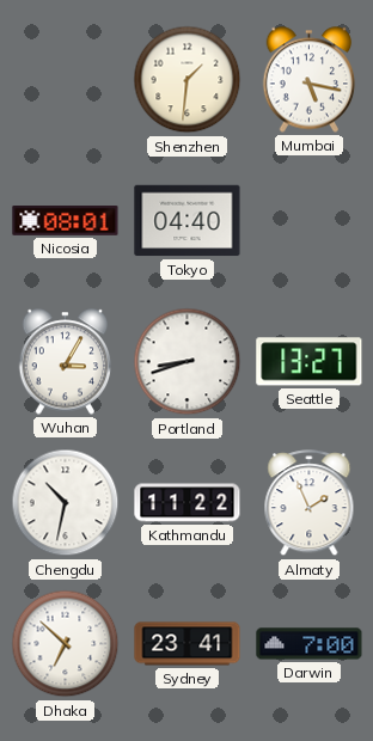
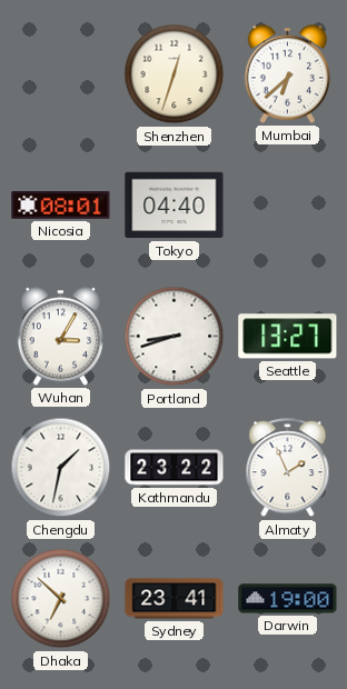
Shenzhen: 1:31 -> 12:33
Mumbai: 5:17 -> 6:38
Chengdu: 10:32 -> 1:32
Kathmandu: 11:22 -> 23:22
Darwin: 7:00 -> 19:00
